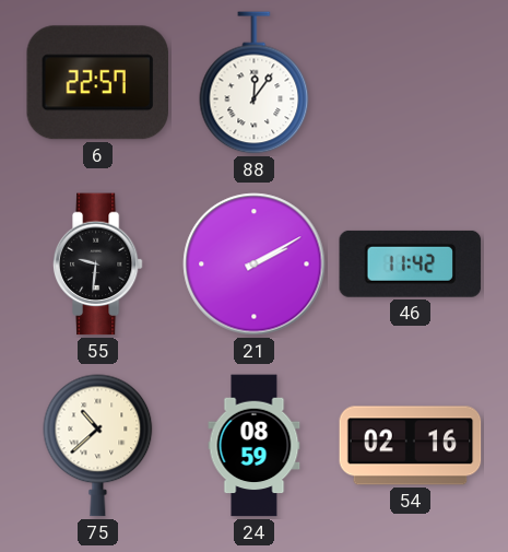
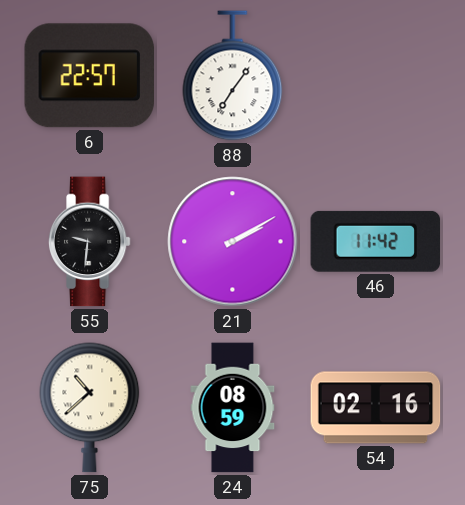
88: 12:06 -> 7:06
